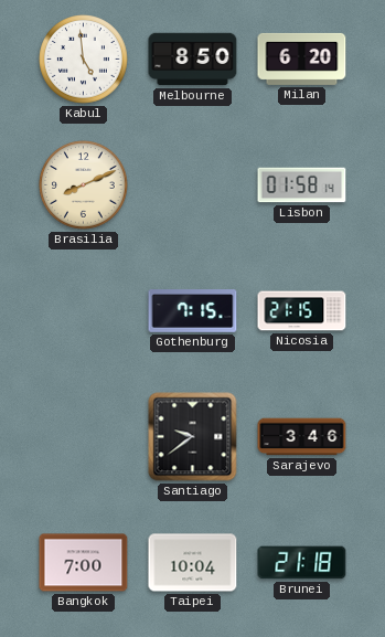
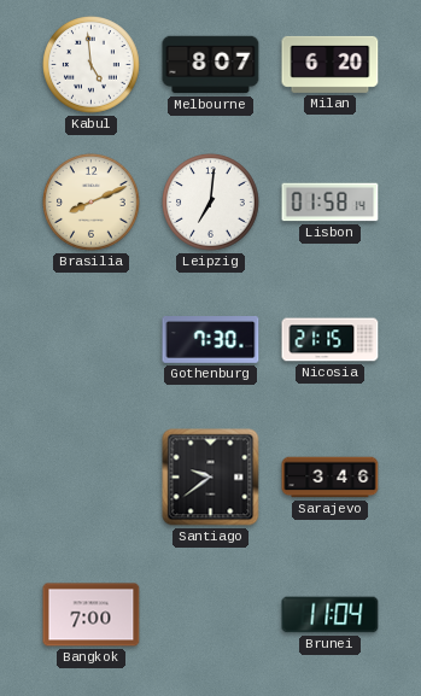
Melbourne: 8:50 -> 8:07
Leipzig: none -> 7:01
Gothenburg: 7:15 -> 7:30
Taipei: 10:04 -> none
Brunei: 21:18 -> 11:04
